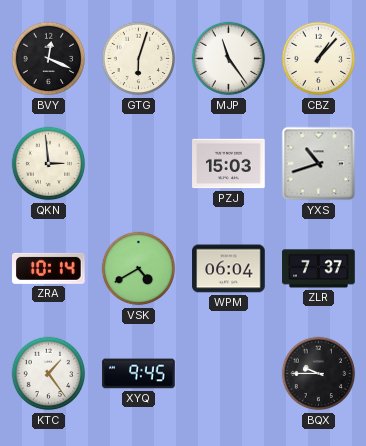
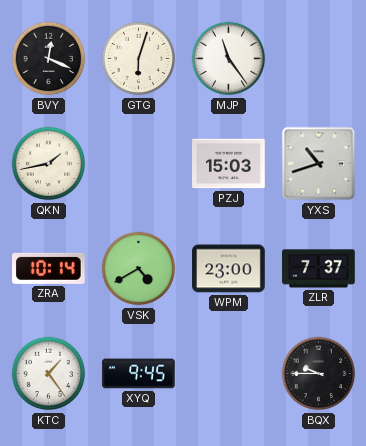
CBZ: 1:07 -> none
QKN: 2:59 -> 1:43
WPM: 06:04 -> 23:00
